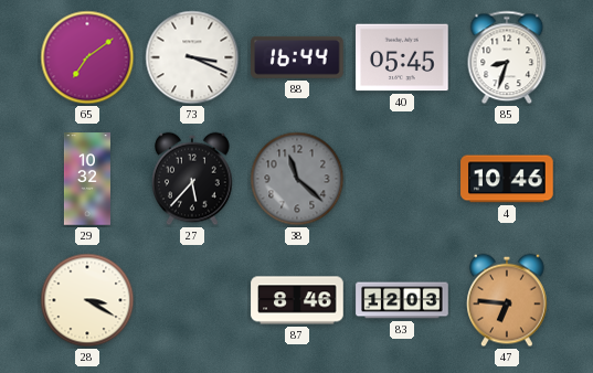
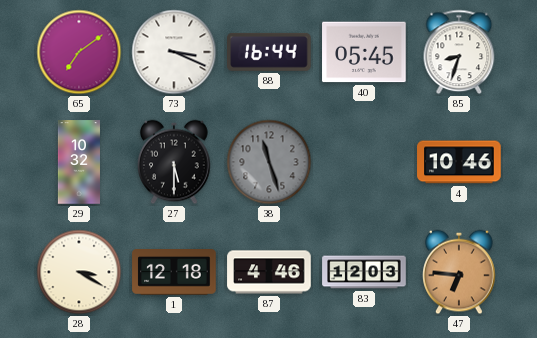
27: 5:37 -> 5:30
38: 11:22 -> 11:27
1: none -> 12:18
87: 8:46 -> 4:46
